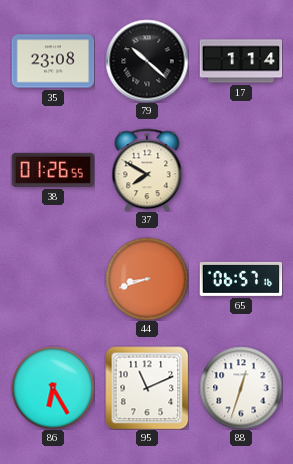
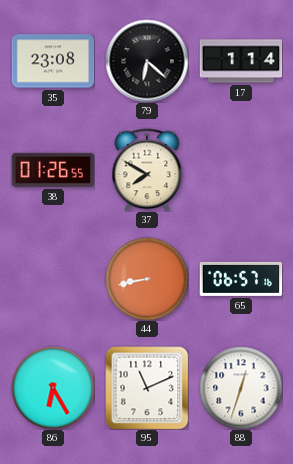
79: 10:22 -> 6:22
44: 8:42 -> 8:43
